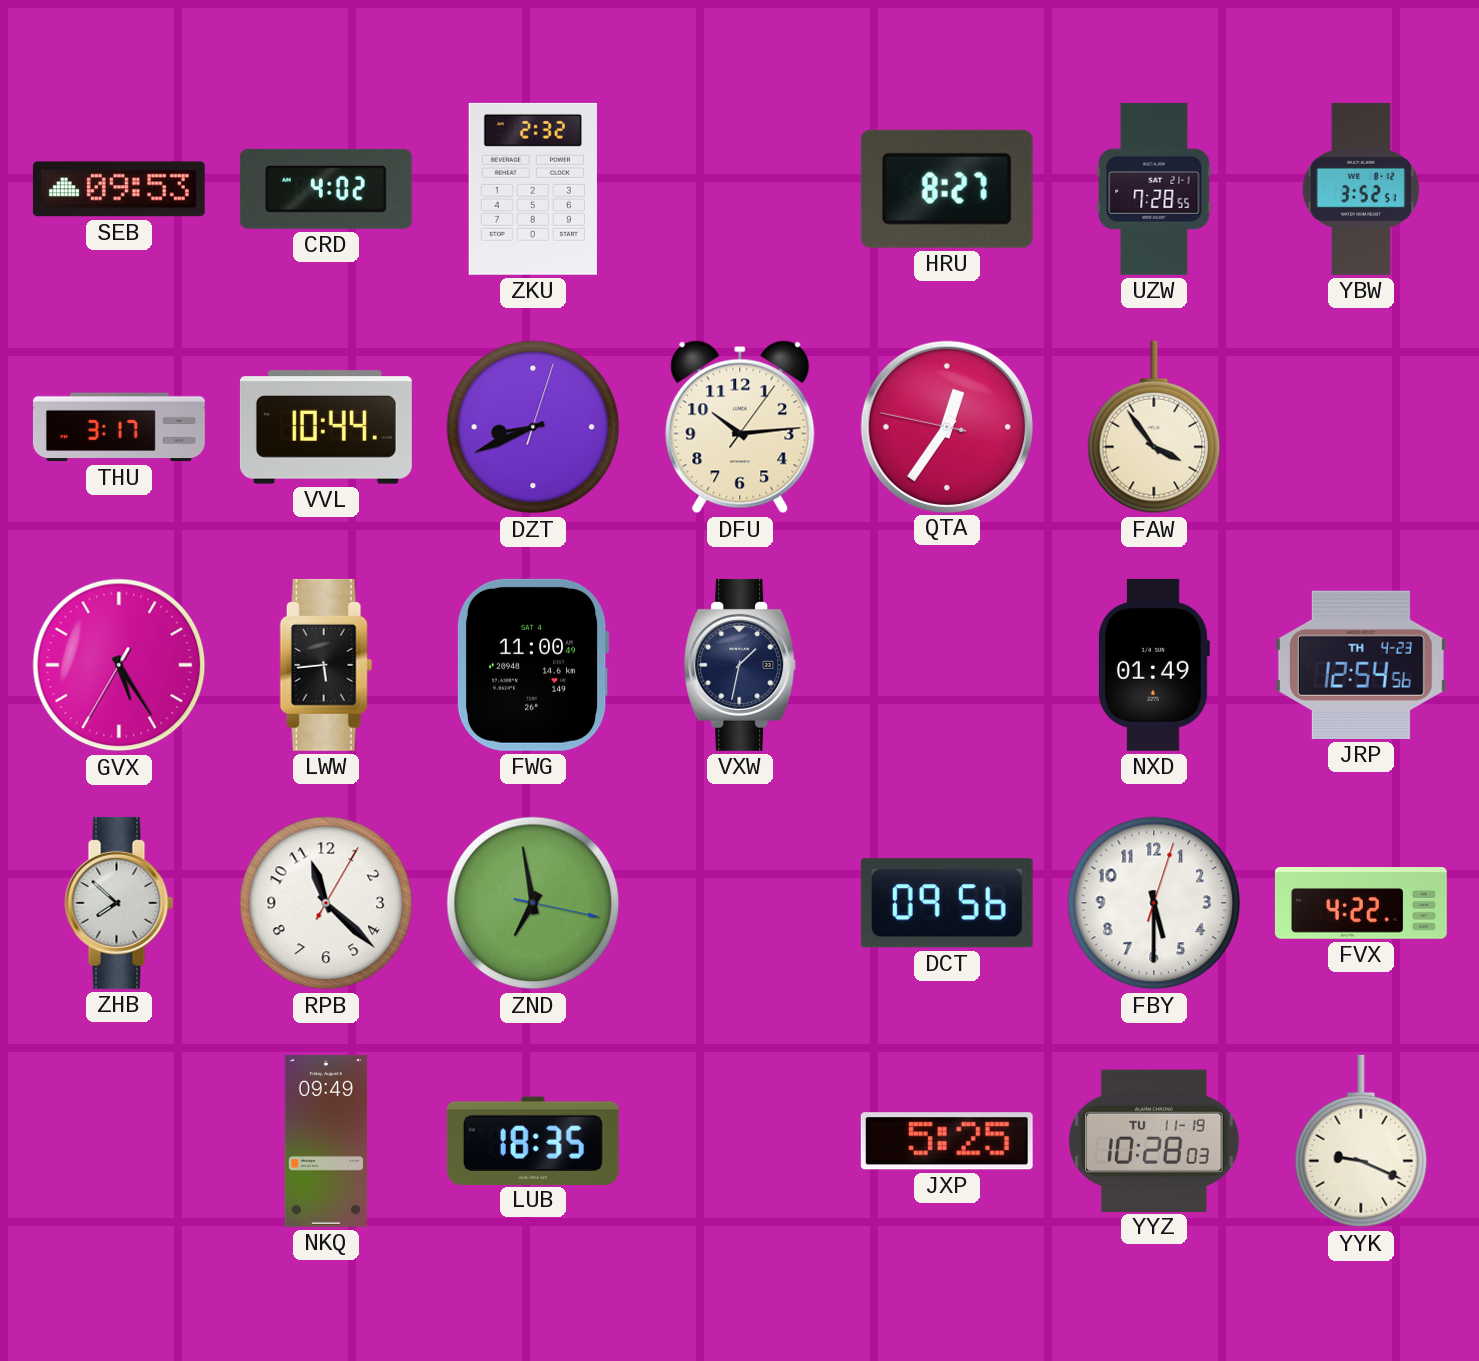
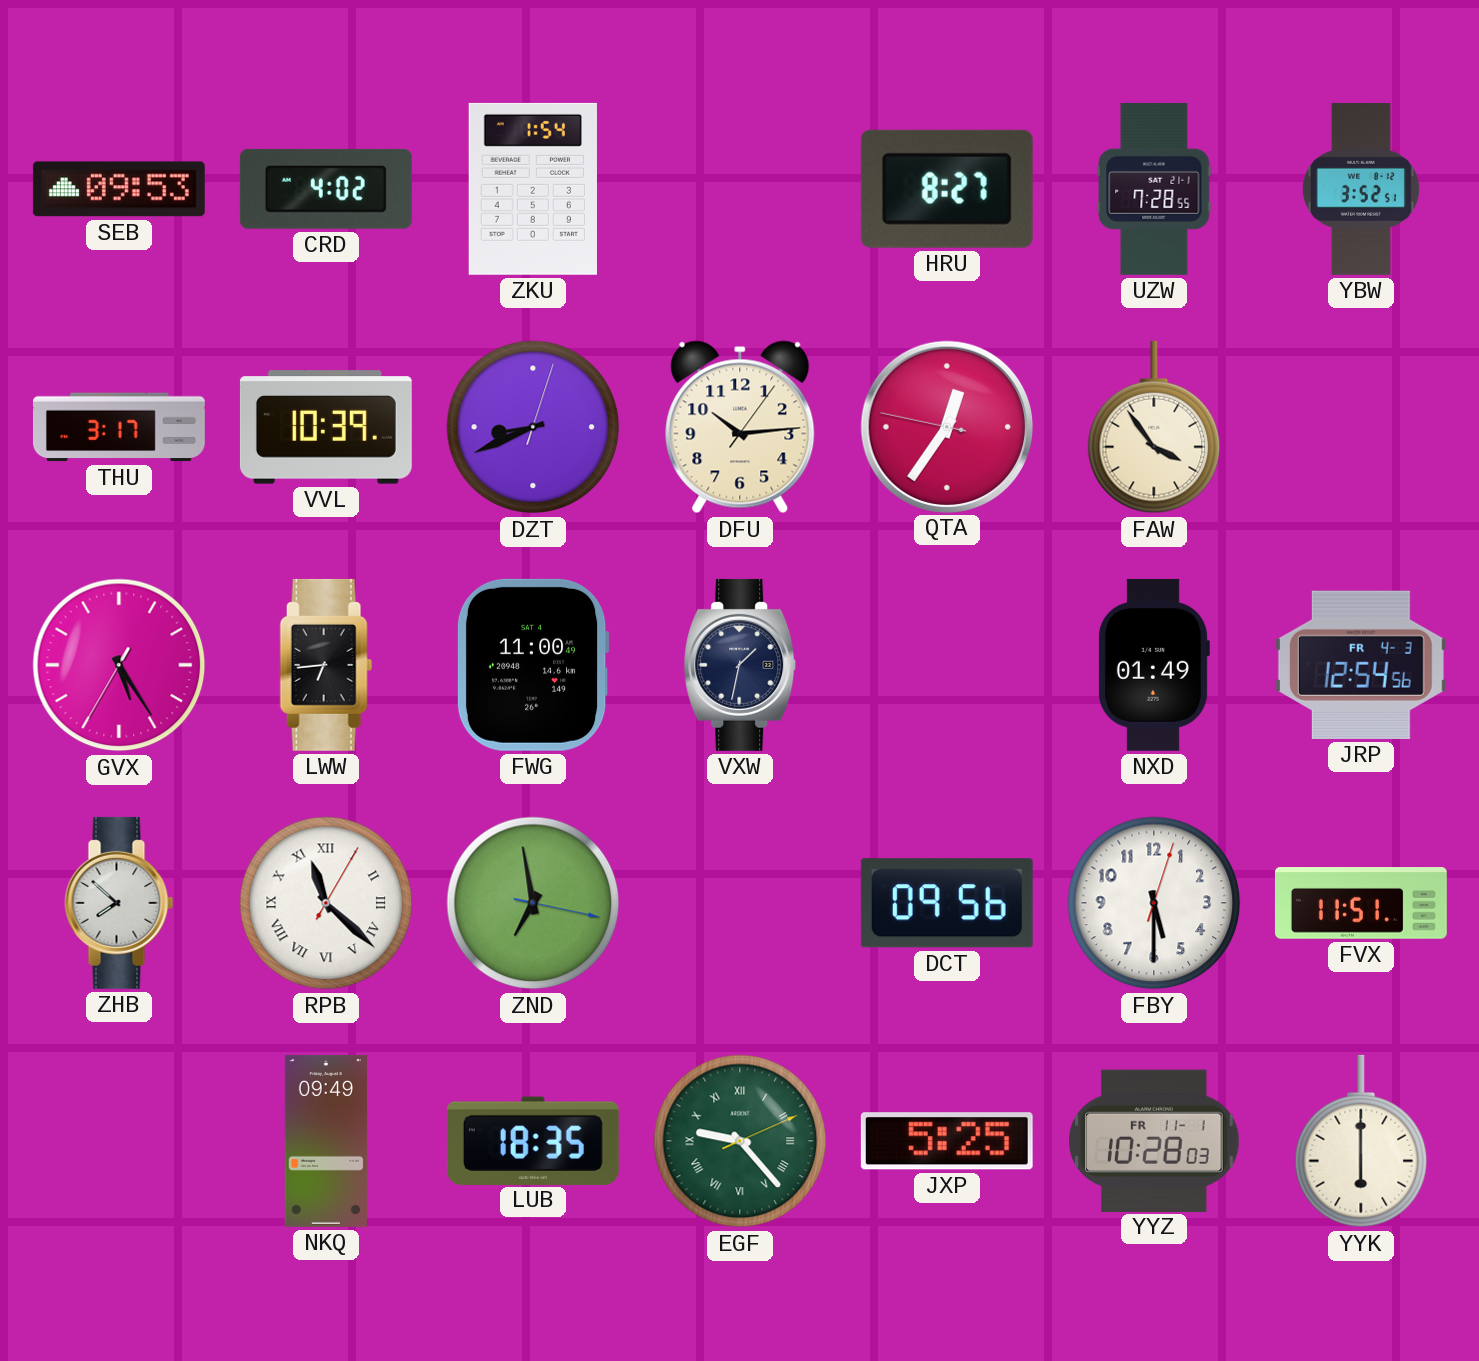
ZKU: 2:32 -> 1:54
VVL: 10:44 -> 10:39
LWW: 5:44 -> 6:44
JRP date: TH 4-23 -> FR 4-3
RPB numerals: Arabic -> Roman
FVX: 4:22 -> 11:51
EGF: none -> 9:23
YYZ date: TU 11-19 -> FR 11-1
YYK: 9:19 -> 6:00
